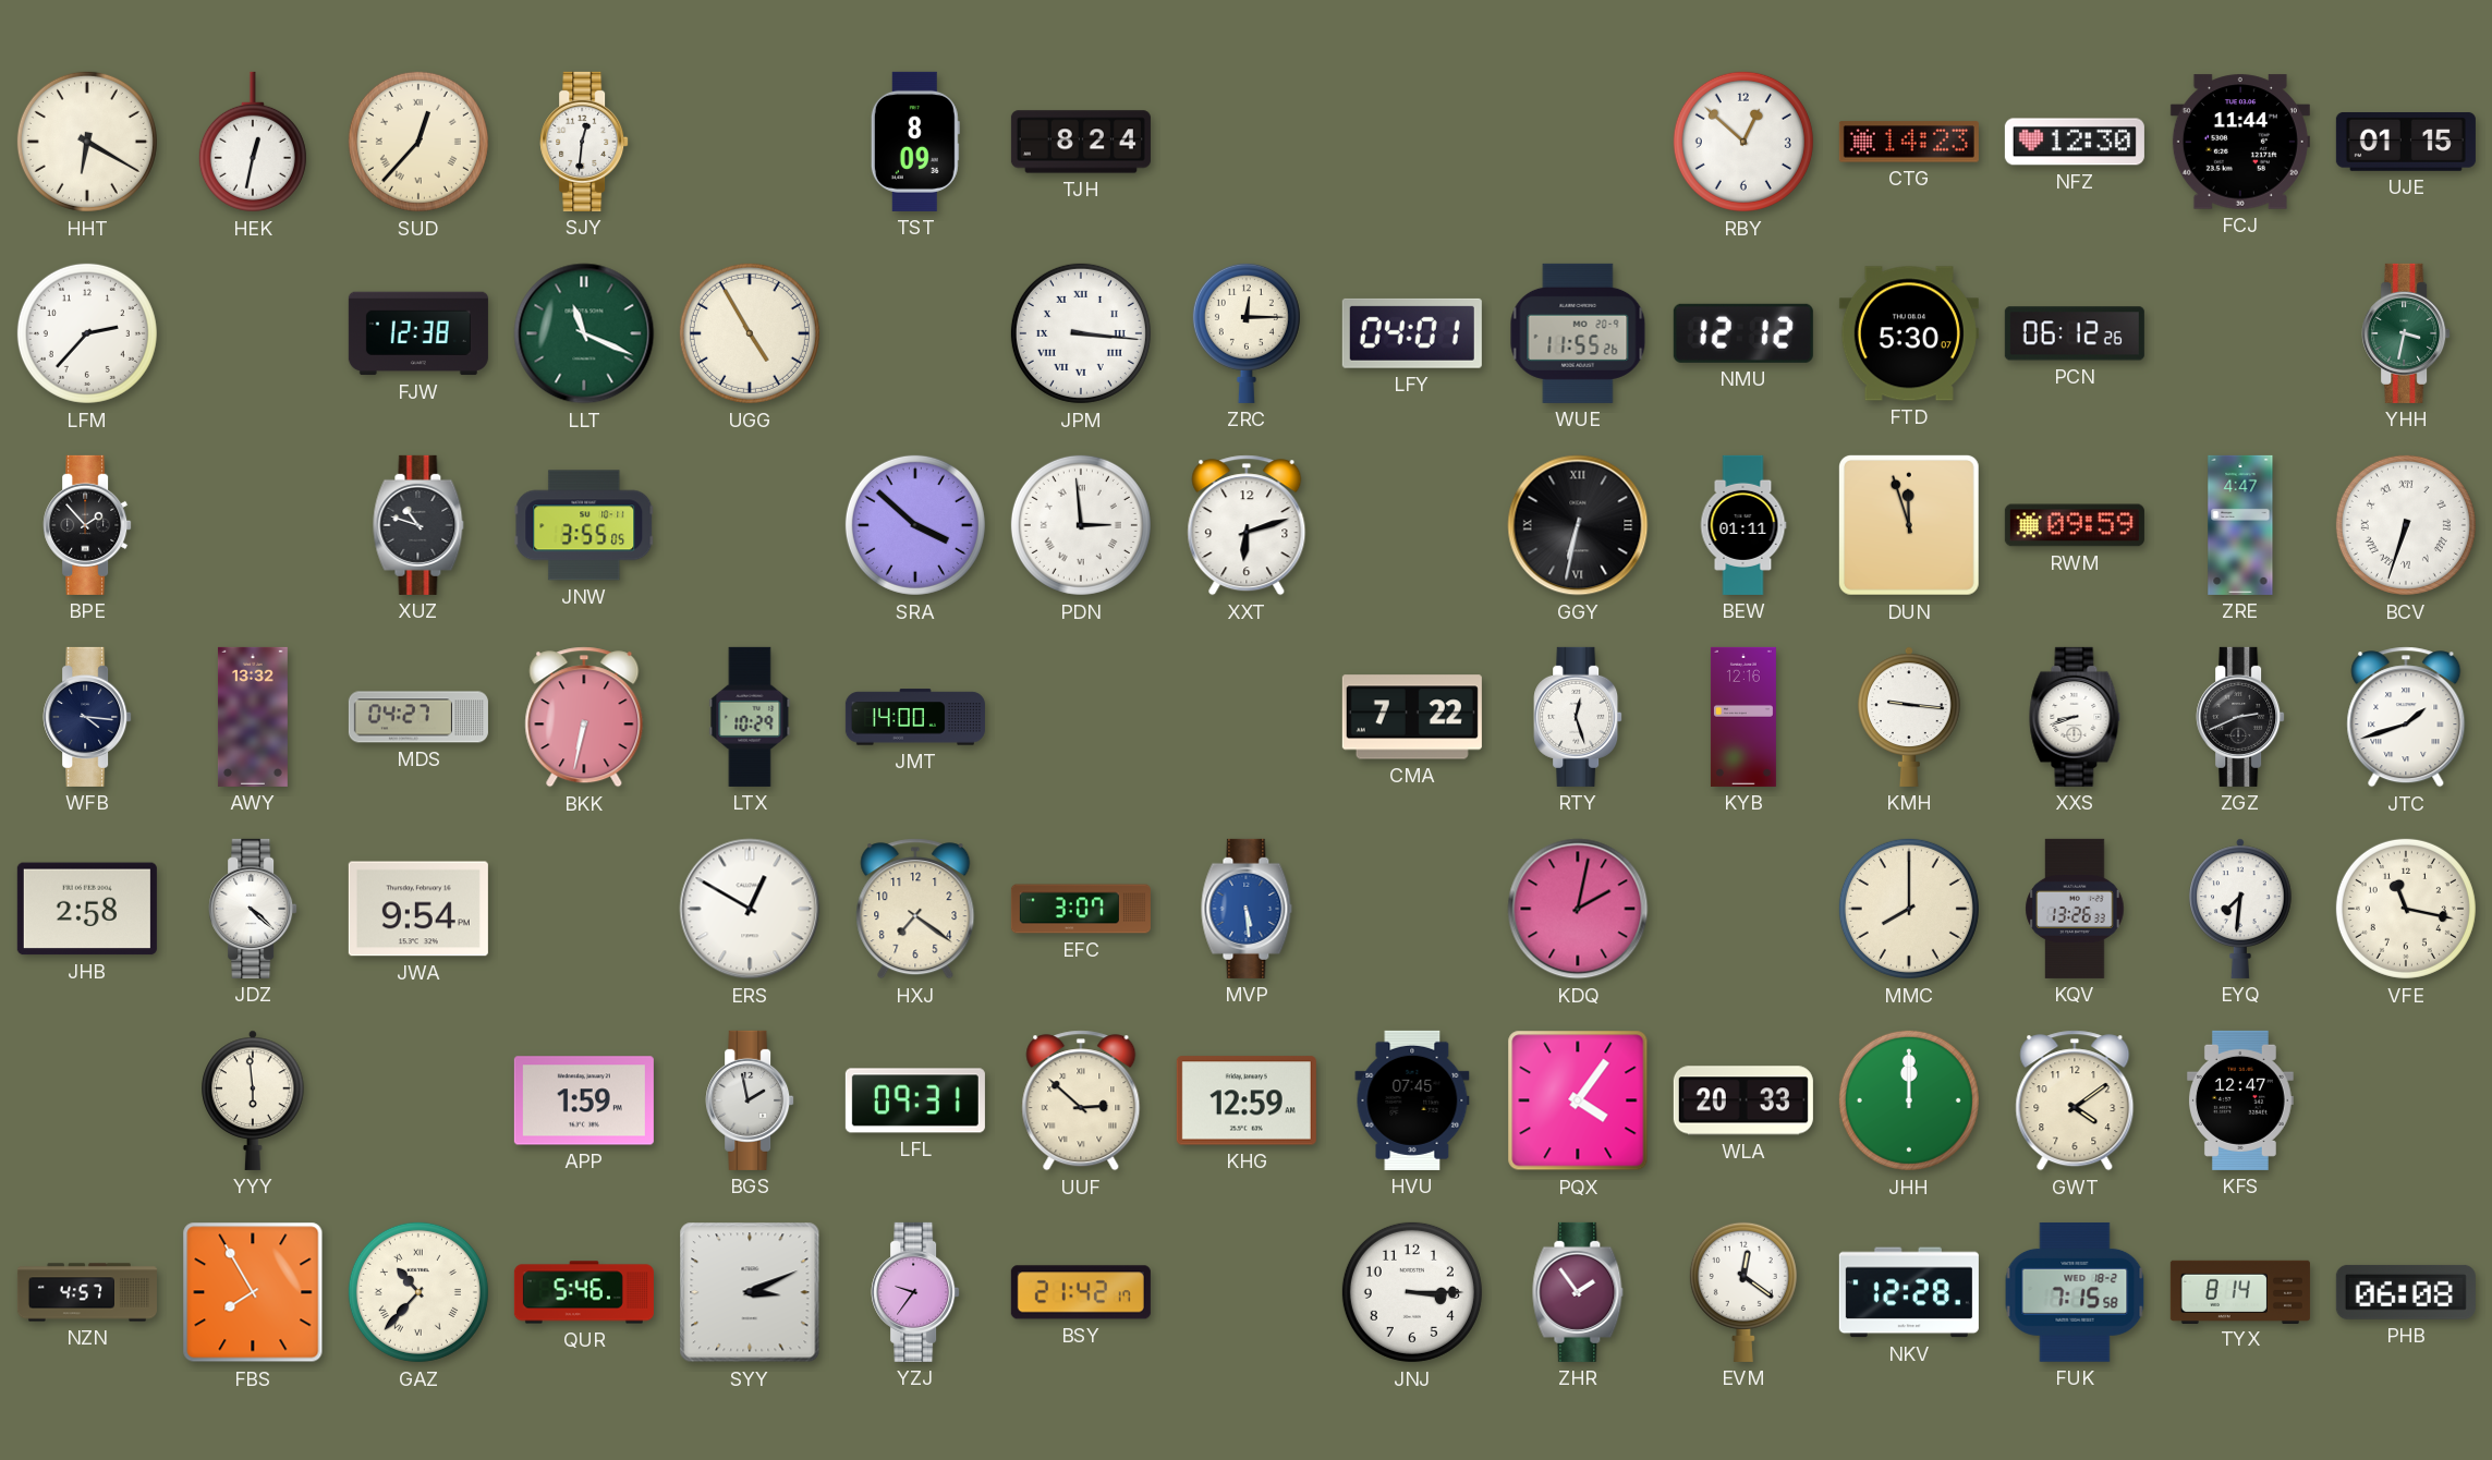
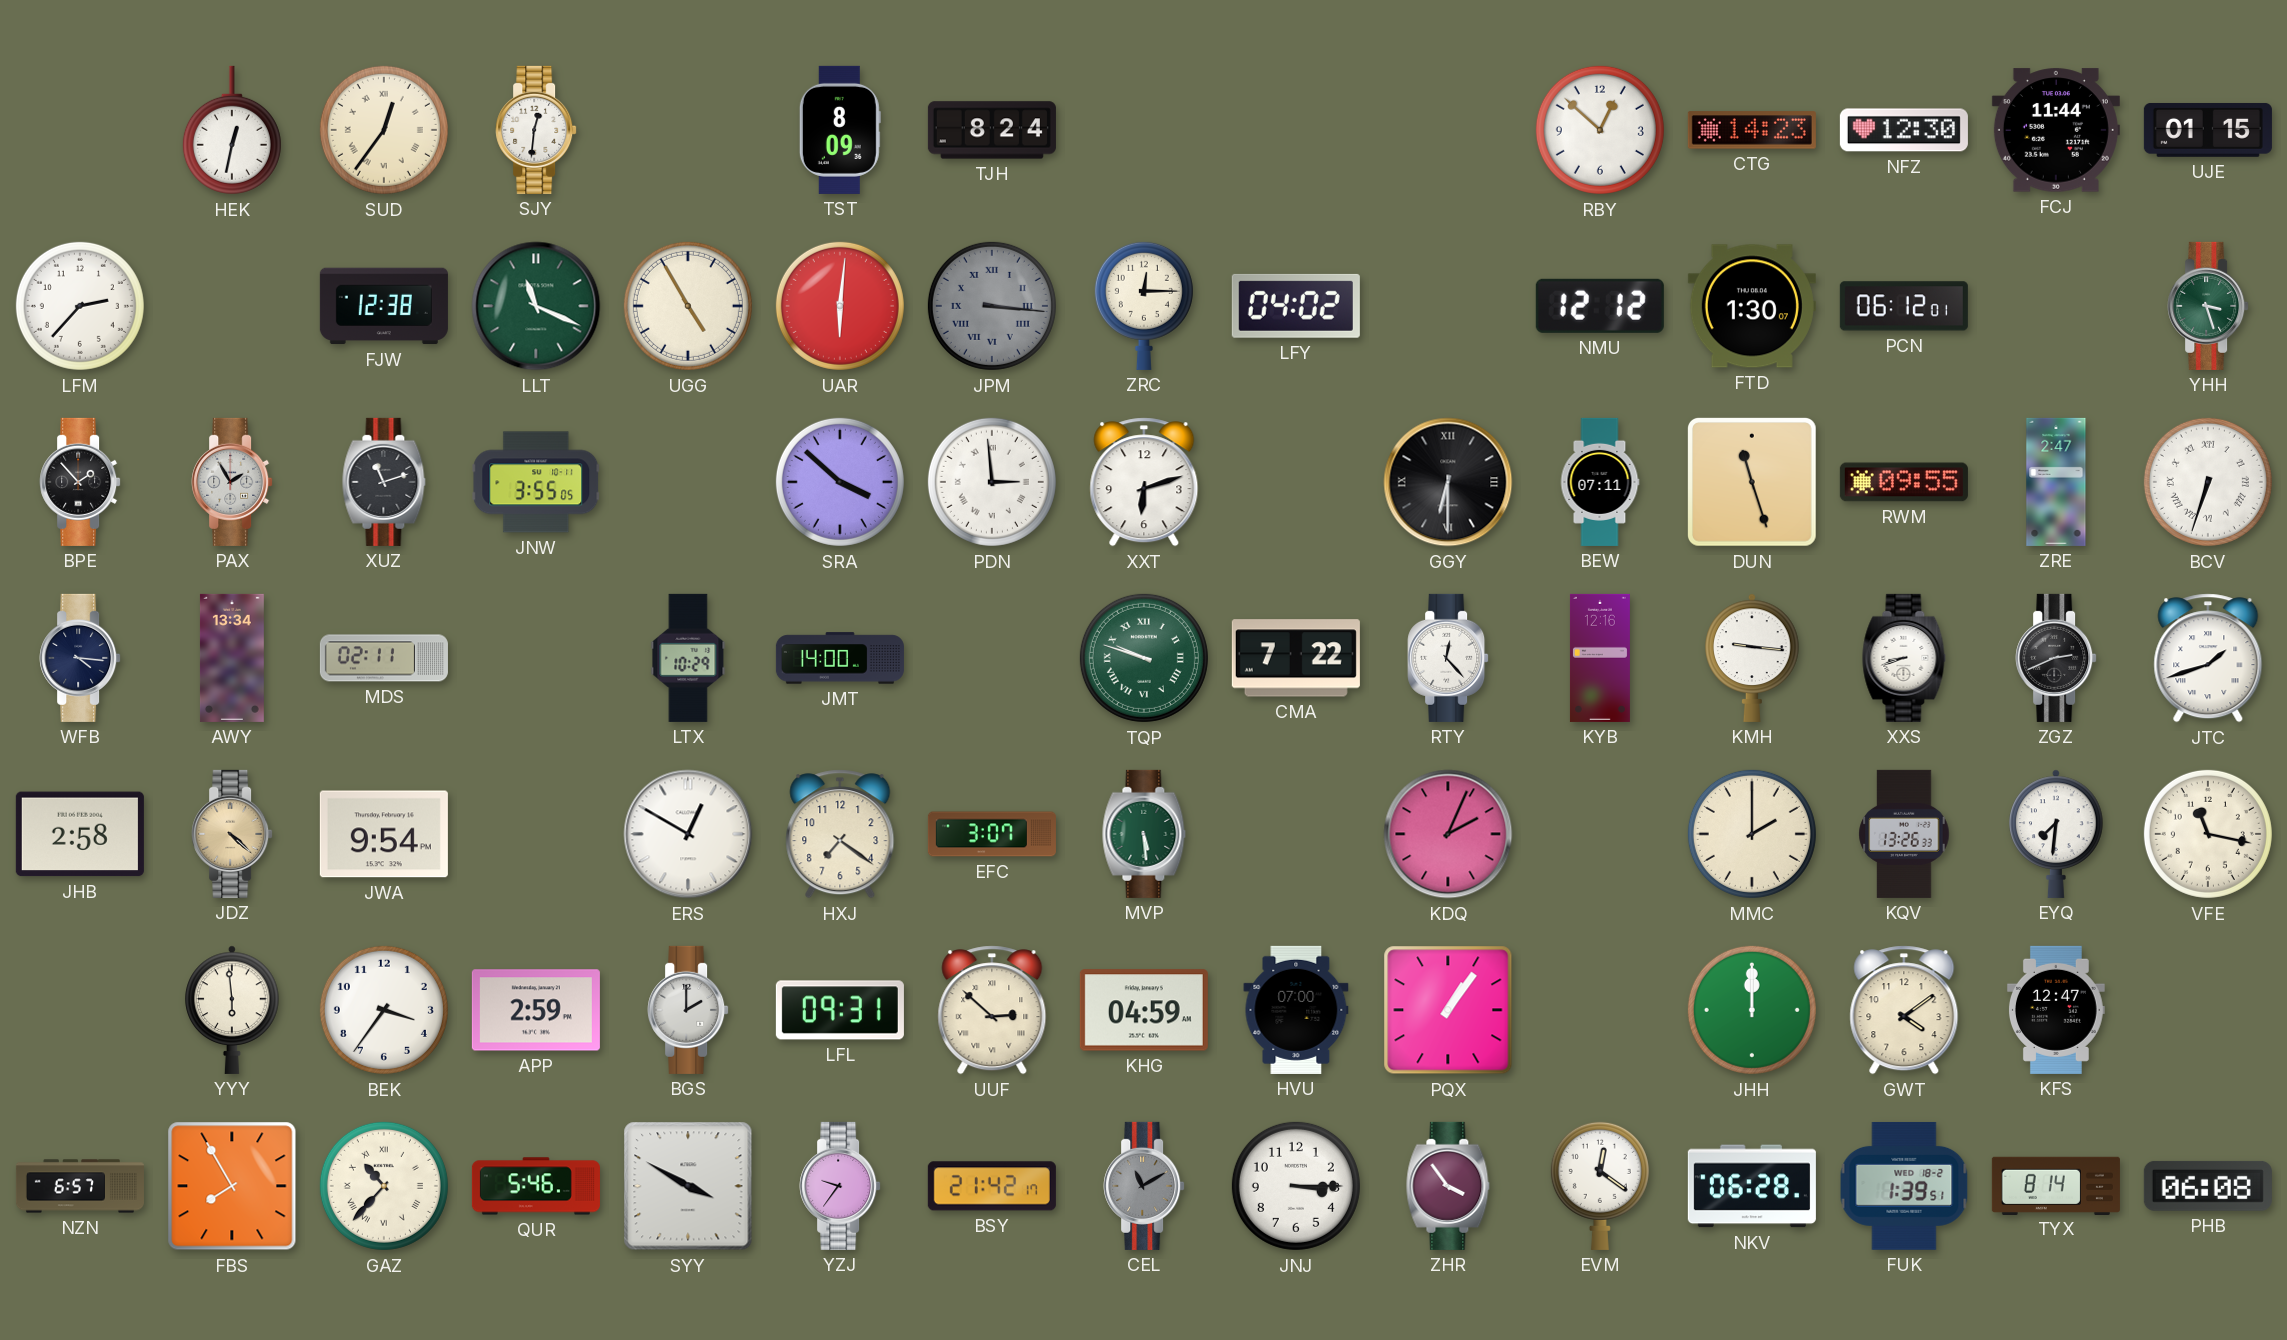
HHT: 6:20 -> none
SUD: 12:37 -> 12:36
UAR: none -> 6:01
JPM dial: white -> grey
LFY: 04:01 -> 04:02
WUE: 11:55 -> none
FTD: 5:30 -> 1:30
PCN: 06:12:26 -> 06:12:01
YHH: 3:32 -> 3:27
PAX: none -> 1:55
XUZ: 10:48 -> 11:12
GGY: 6:32 -> 6:30
BEW: 01:11 -> 07:11
DUN: 11:57 -> 11:27
RWM: 09:59 -> 09:55
ZRE: 4:47 -> 2:47
AWY: 13:32 -> 13:34
MDS: 04:27 -> 02:11
BKK: 6:32 -> none
TQP: none -> 9:48
RTY: 12:27 -> 12:23
JDZ dial: white -> champagne
MVP dial: blue -> green
KDQ: 2:02 -> 2:04
MMC: 8:00 -> 2:00
BEK: none -> 3:36
APP: 1:59 -> 2:59
BGS: 1:58 -> 2:00
KHG: 12:59 -> 04:59
HVU: 07:45 -> 07:00
PQX: 4:06 -> 1:06
WLA: 20:33 -> none
NZN: 4:57 -> 6:57
SYY: 3:11 -> 3:50
CEL: none -> 11:10
ZHR: 1:54 -> 3:54
NKV: 12:28 -> 06:28
FUK: 7:15 -> 1:39
